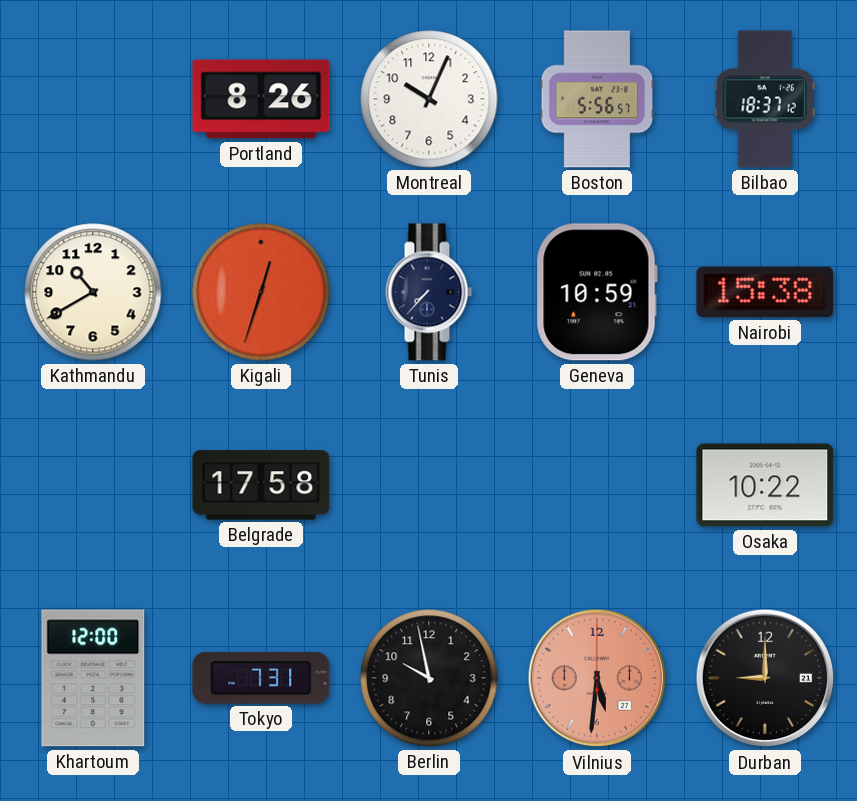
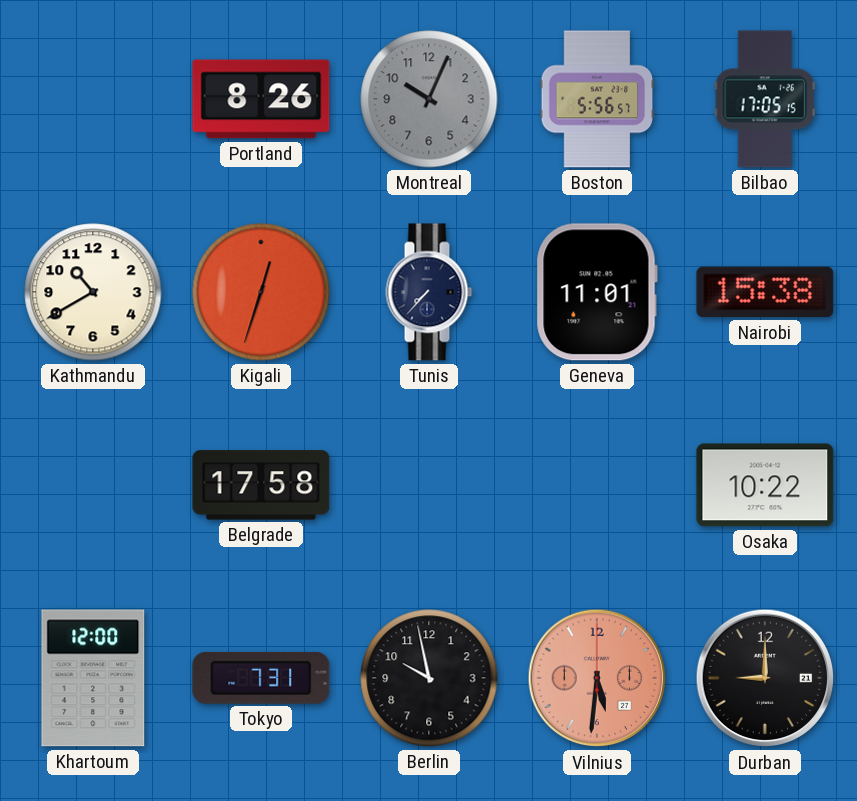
Montreal dial: white -> grey
Bilbao: 18:37 -> 17:05
Geneva: 10:59 -> 11:01
